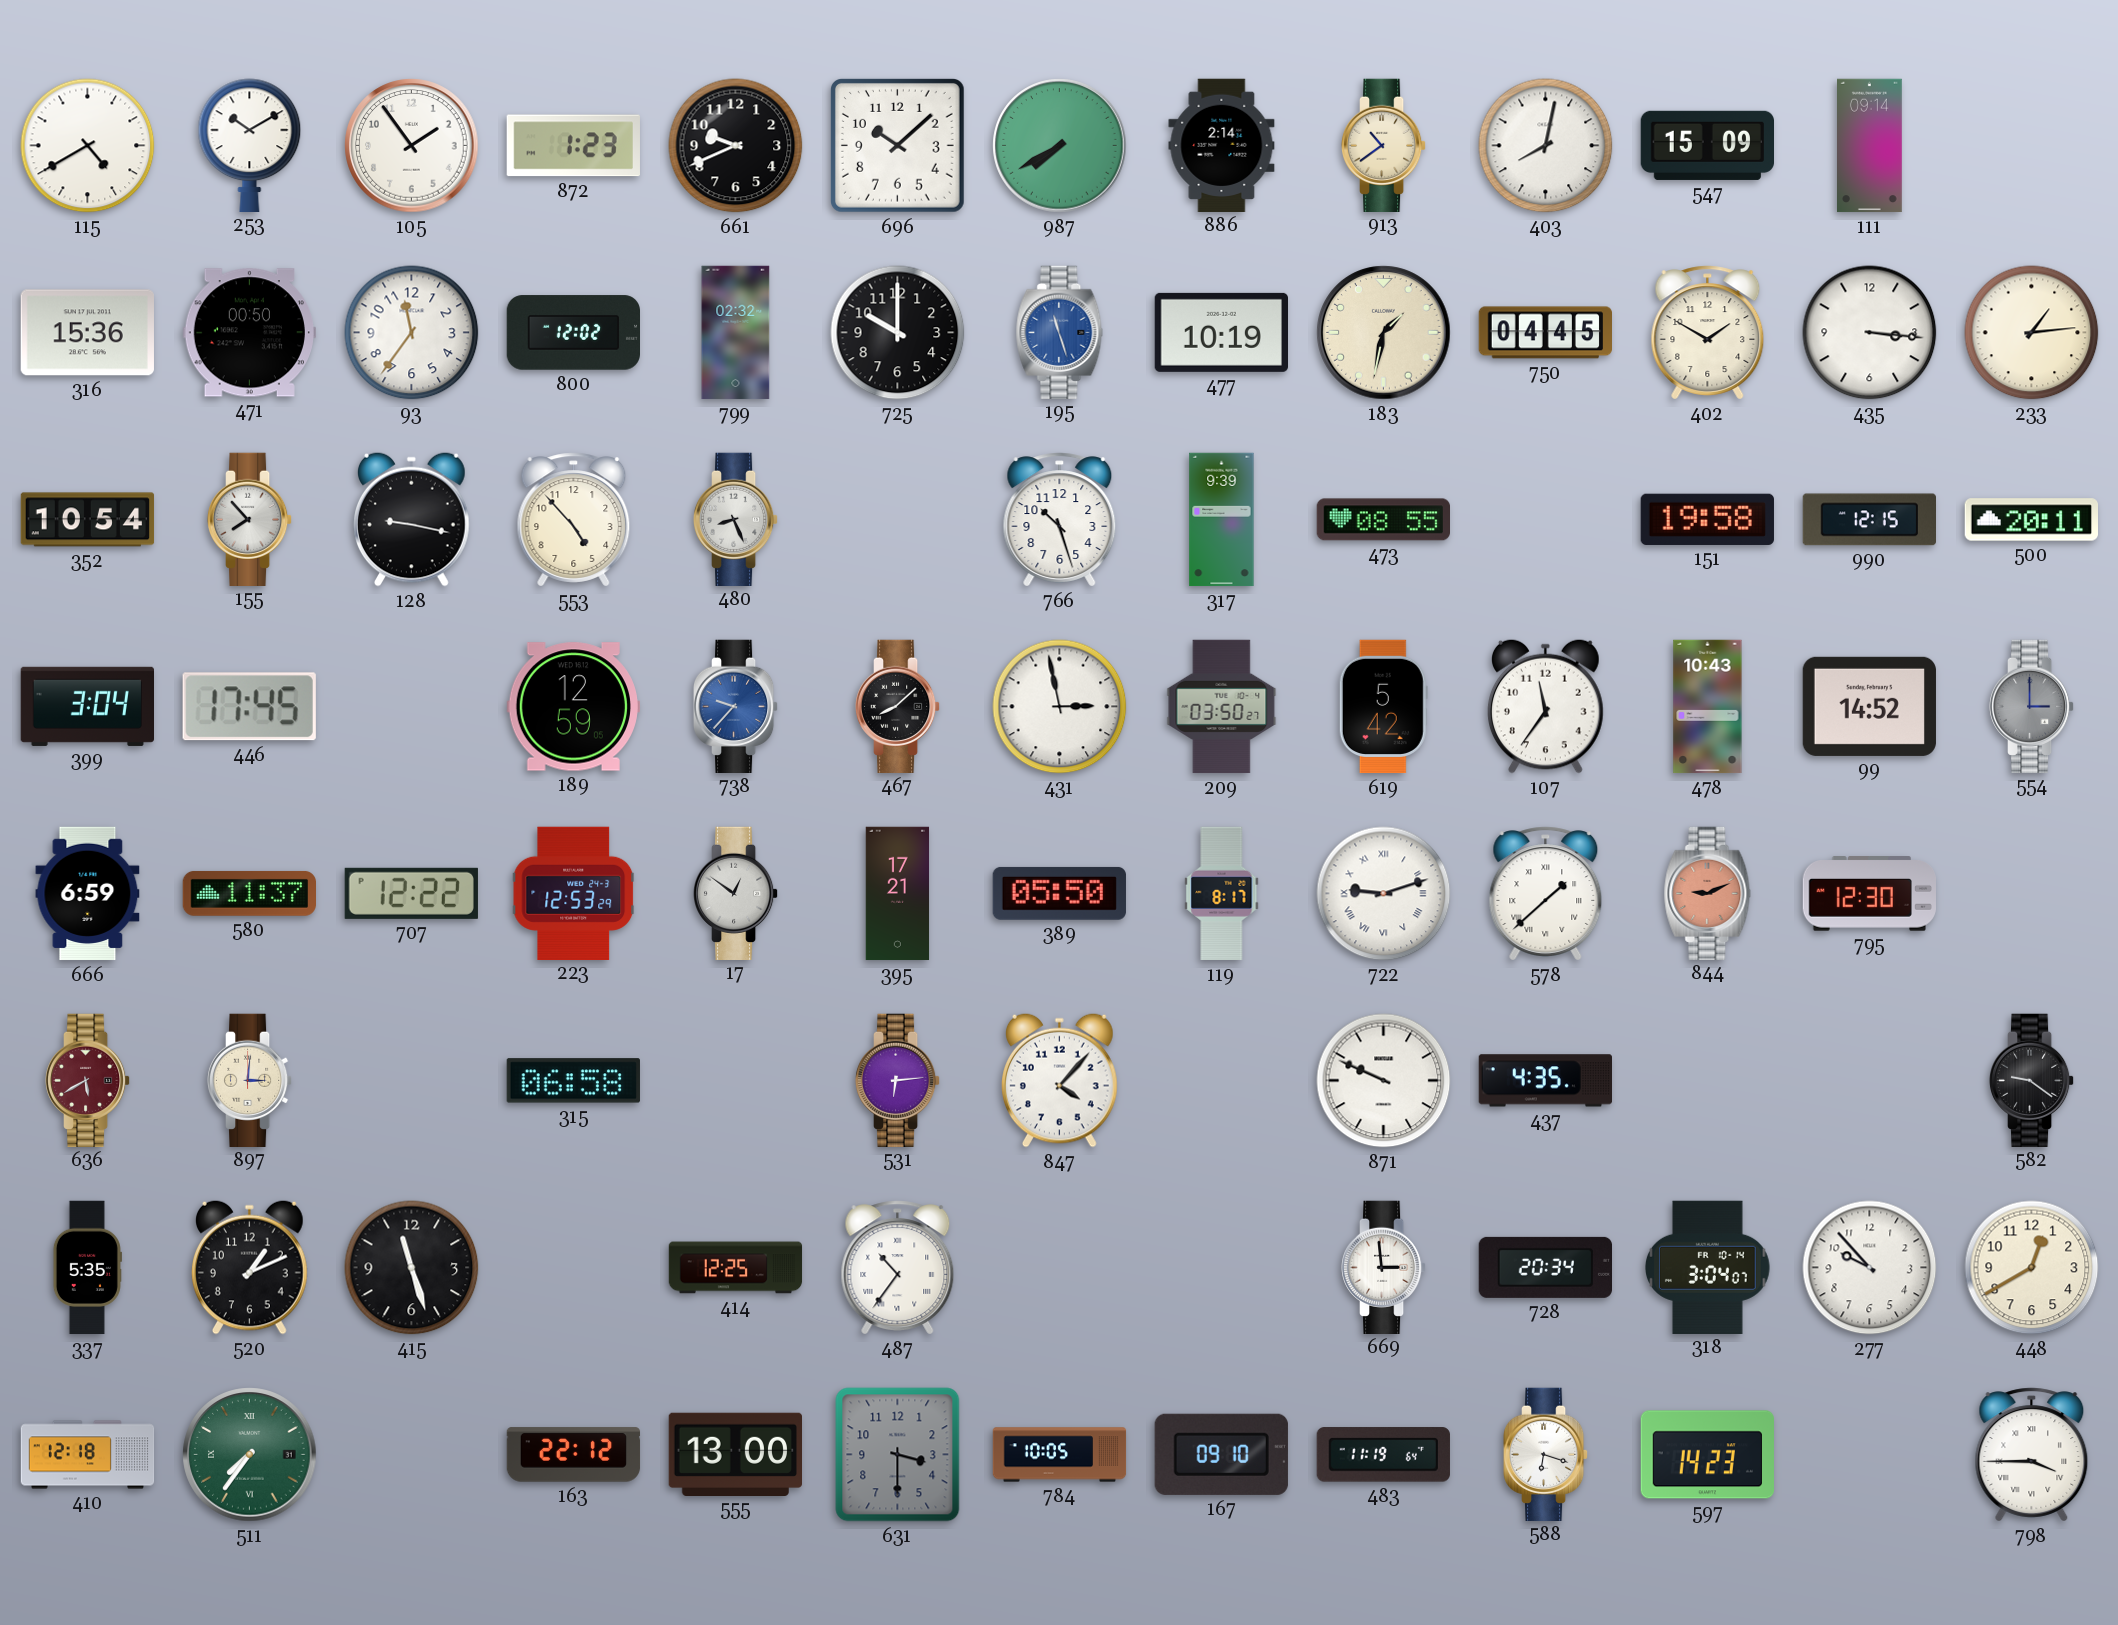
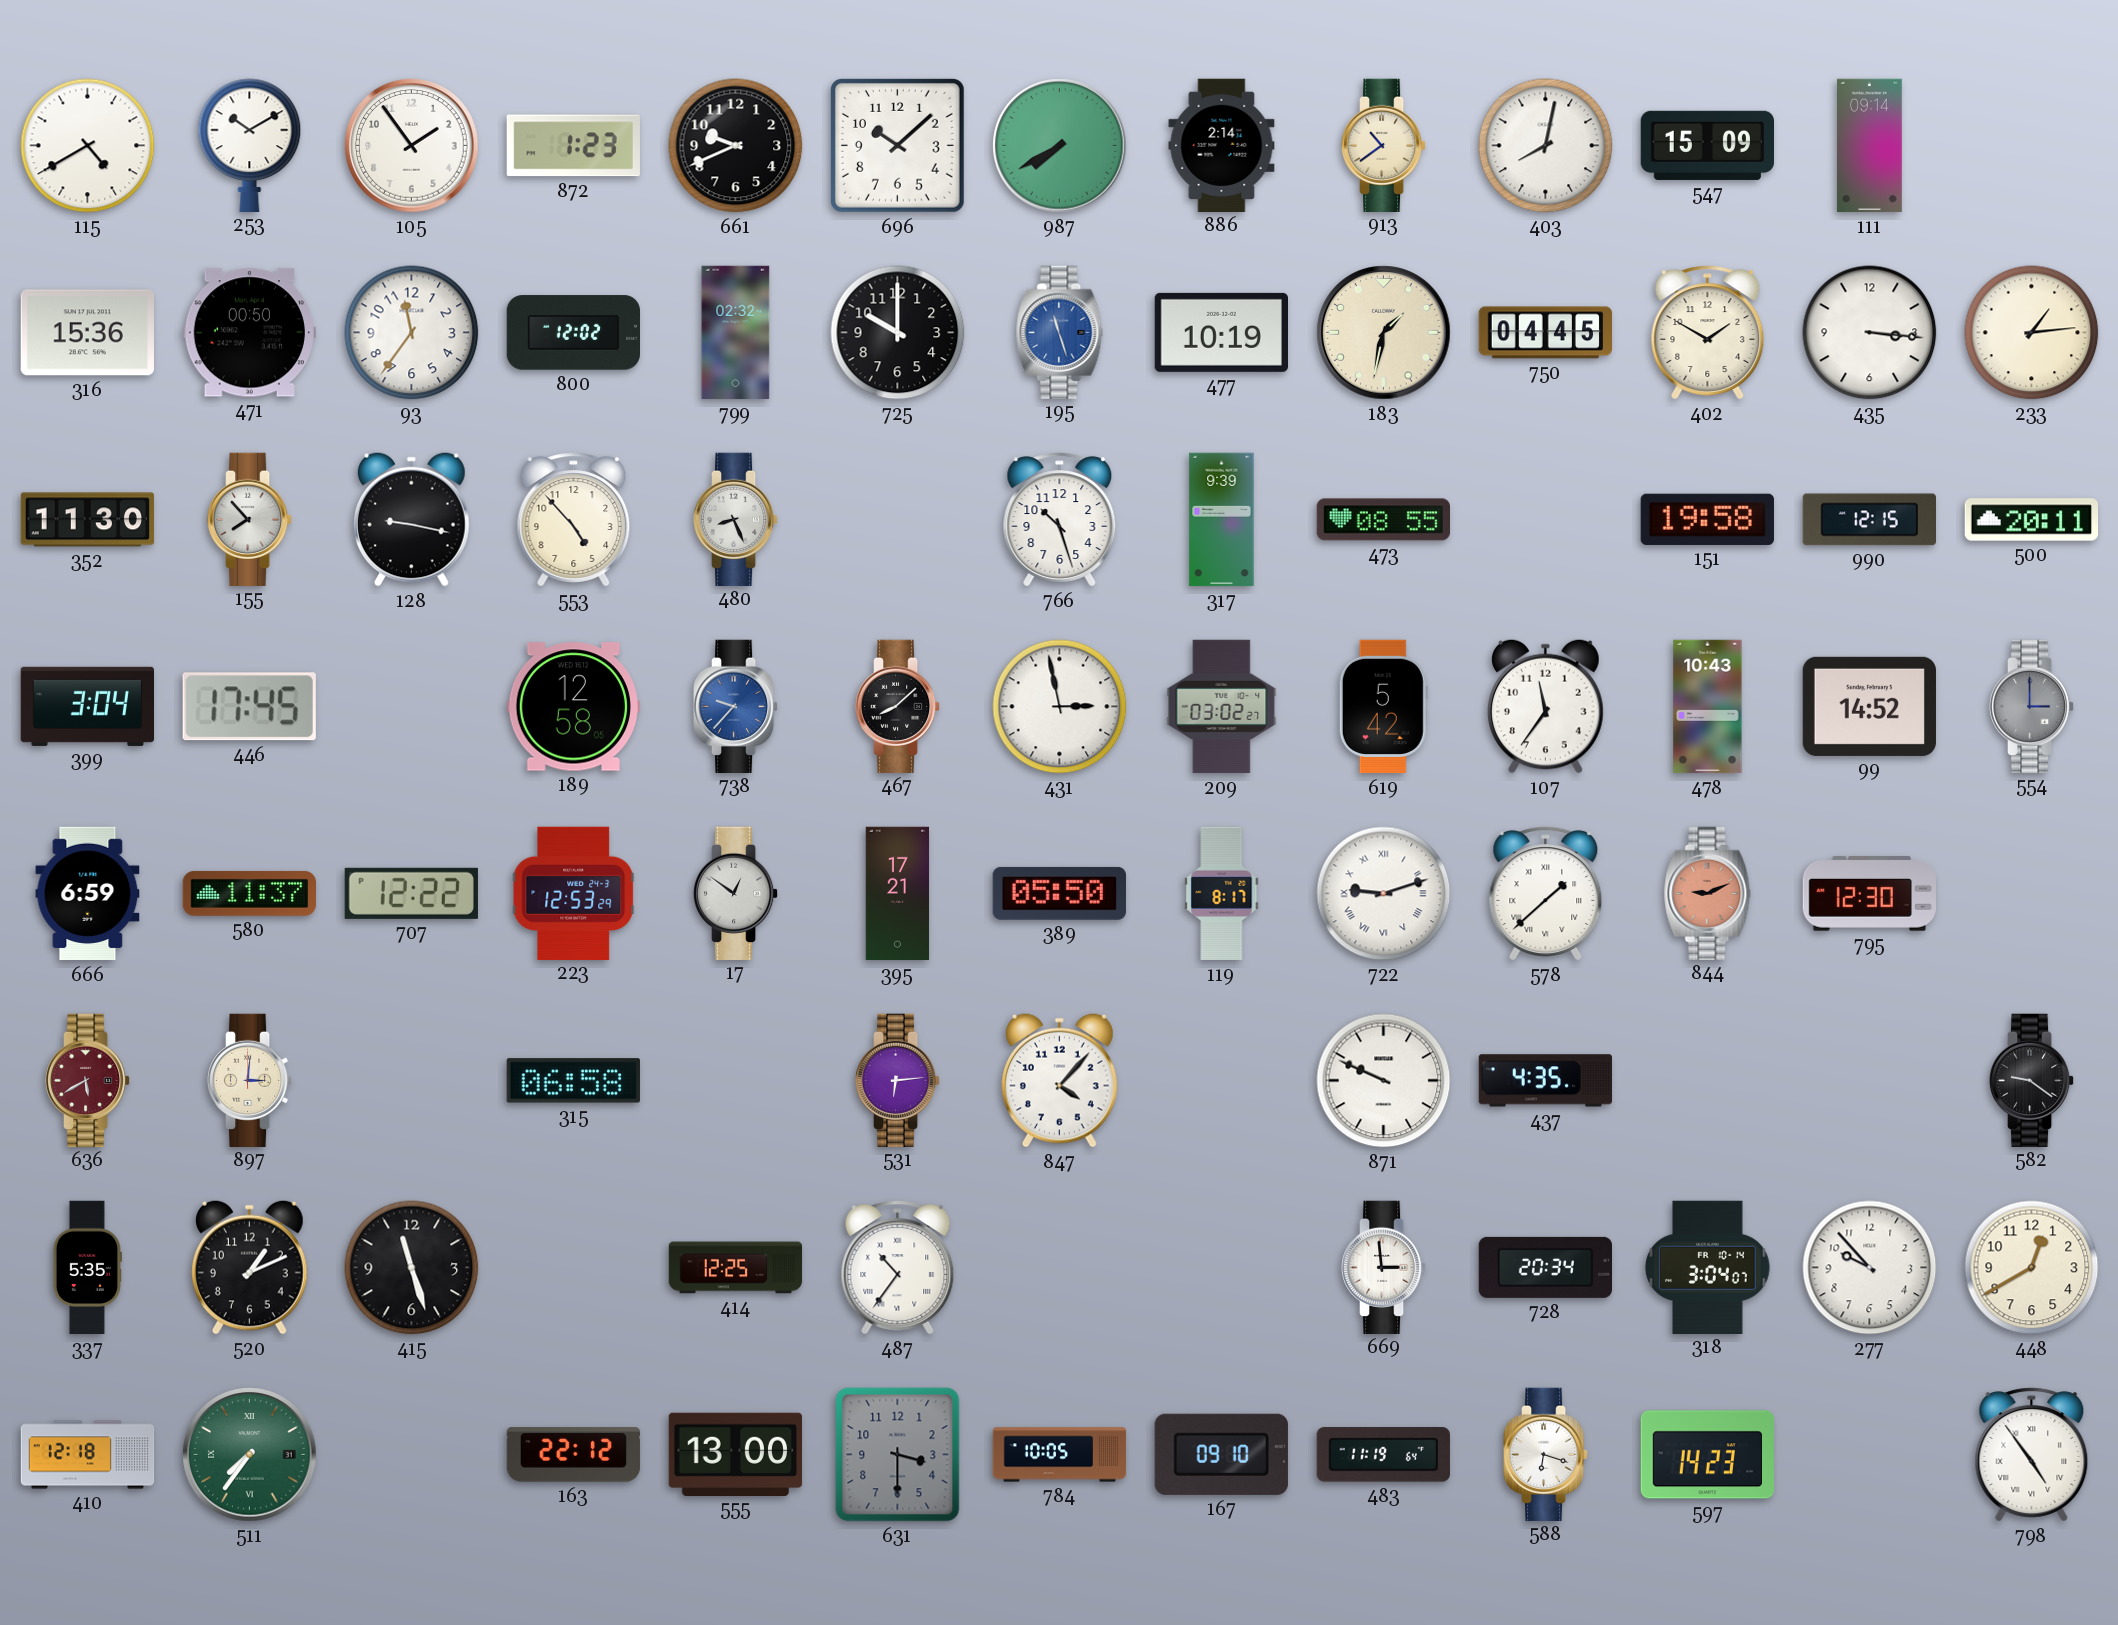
352: 10:54 -> 11:30
189: 12:59 -> 12:58
209: 03:50 -> 03:02
798: 3:45 -> 4:54
